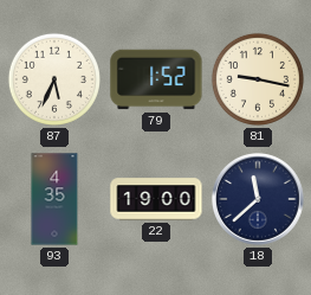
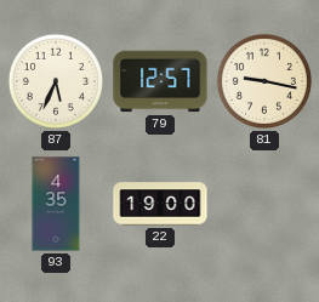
79: 1:52 -> 12:57
18: 11:38 -> none
